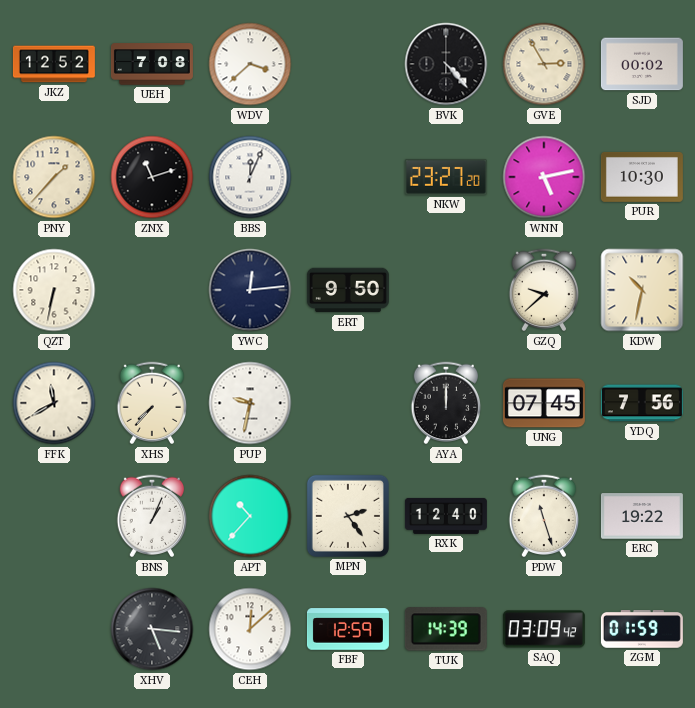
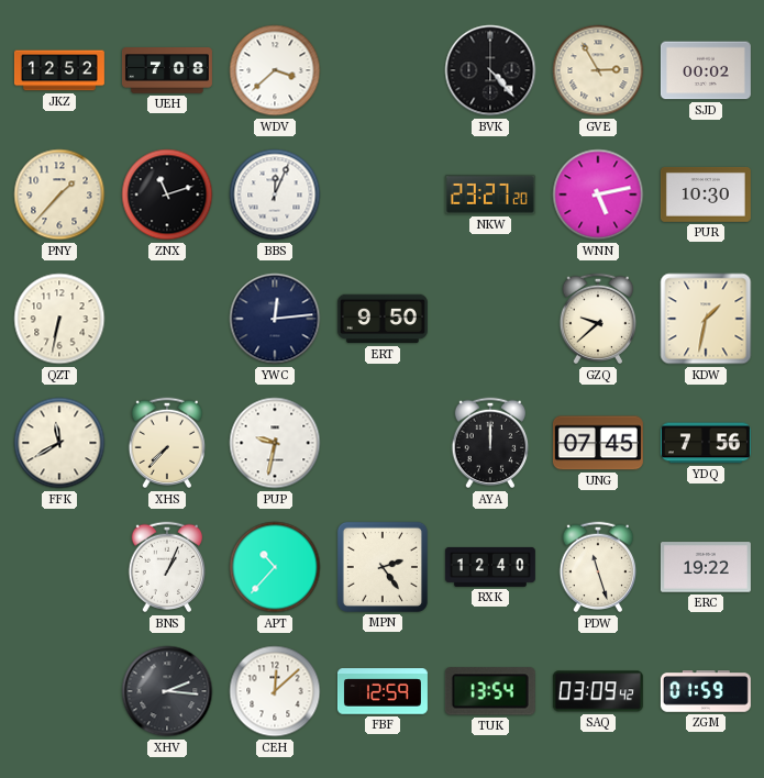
KDW: 10:32 -> 1:32
XHV: 5:16 -> 2:16
TUK: 14:39 -> 13:54
